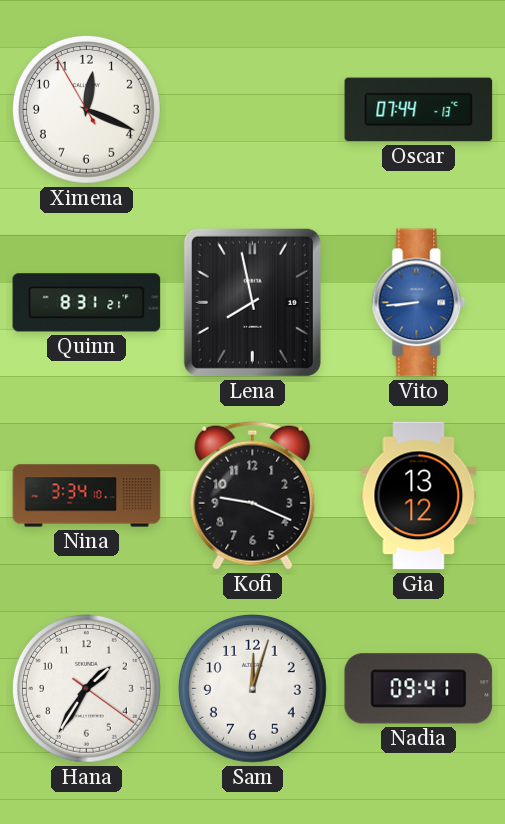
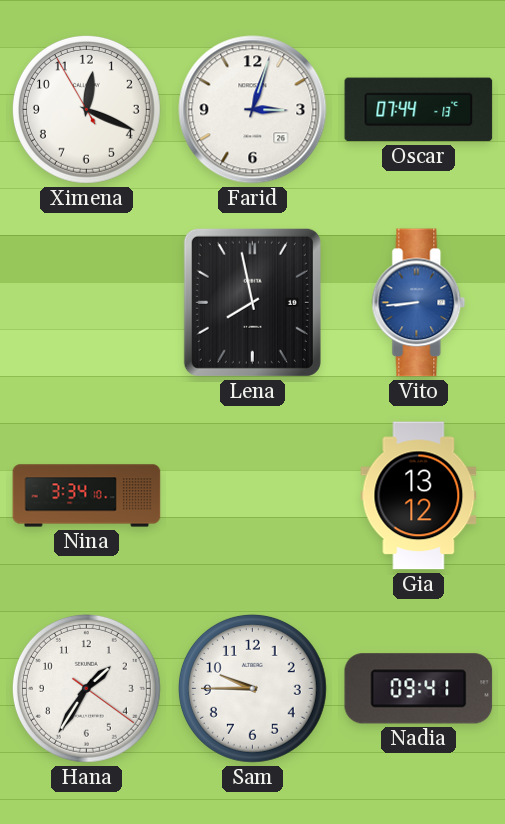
Farid: none -> 3:03
Quinn: 8:31 -> none
Kofi: 9:19 -> none
Sam: 12:03 -> 9:45
